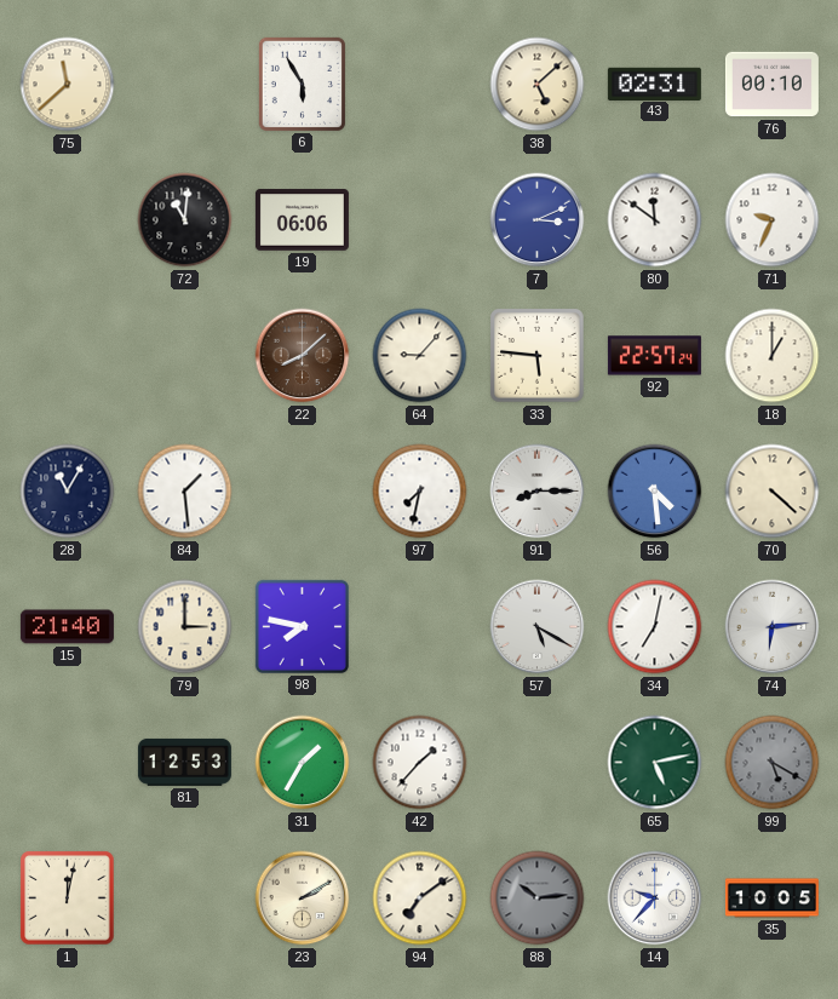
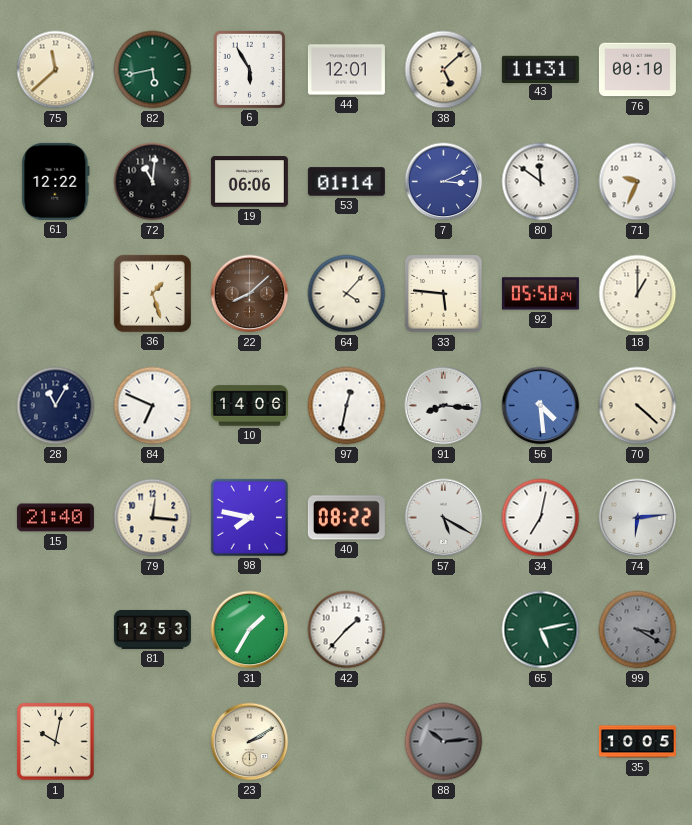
82: none -> 5:43
44: none -> 12:01
43: 02:31 -> 11:31
61: none -> 12:22
53: none -> 01:14
36: none -> 1:27
64: 9:07 -> 4:07
92: 22:57 -> 05:50
84: 1:29 -> 6:49
10: none -> 14:06
97: 7:32 -> 12:32
91: 8:15 -> 8:16
79: 3:00 -> 12:16
40: none -> 08:22
99: 5:20 -> 3:20
1: 12:02 -> 10:02
94: 7:09 -> none
14: 9:37 -> none
